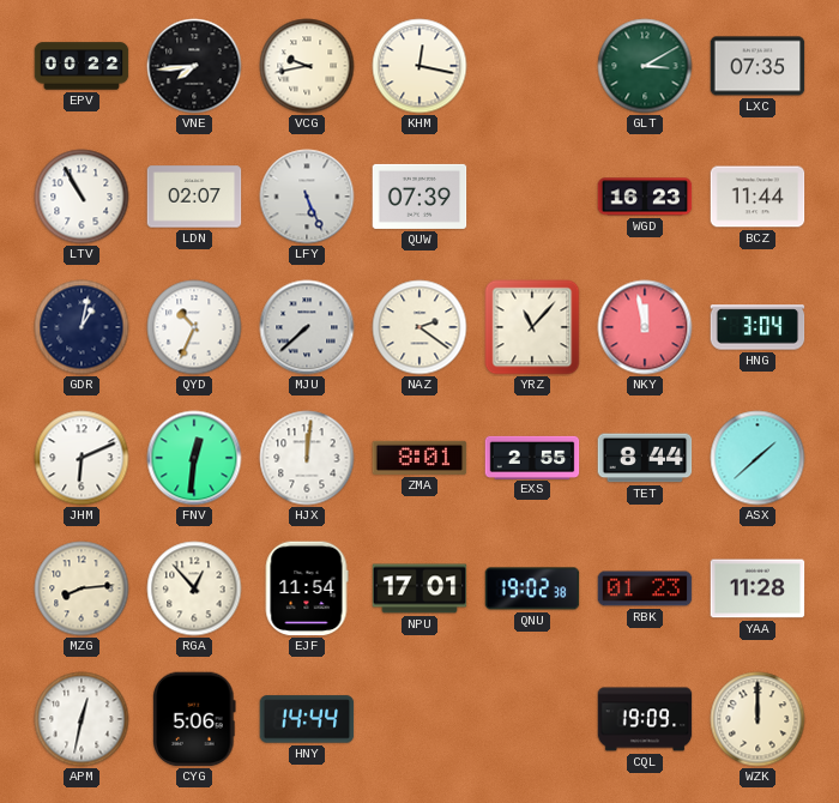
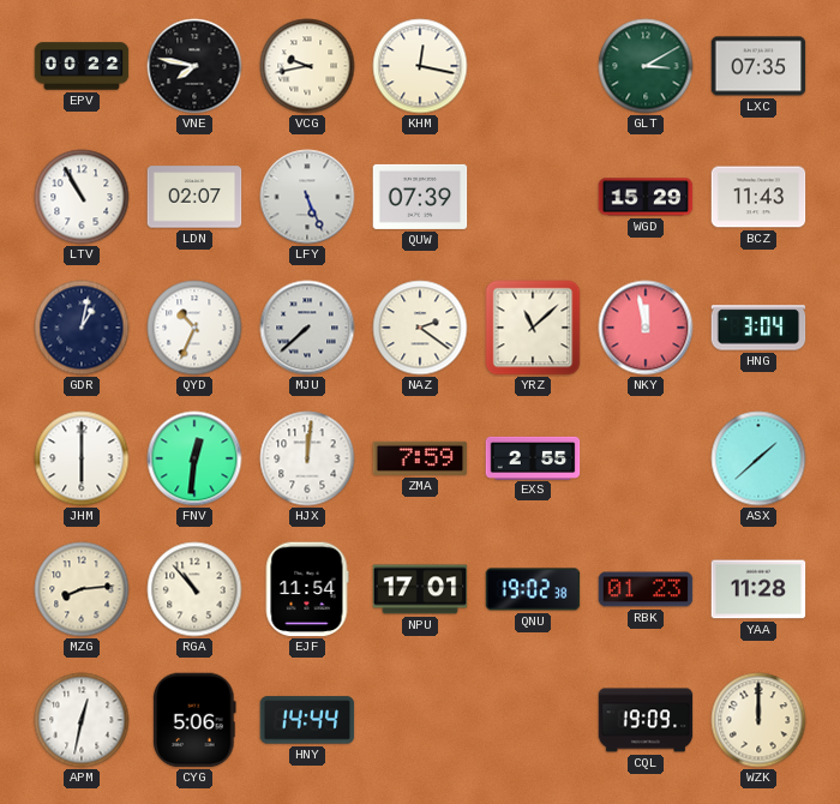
VNE: 7:44 -> 7:47
WGD: 16:23 -> 15:29
BCZ: 11:44 -> 11:43
YRZ: 11:07 -> 11:08
JHM: 6:11 -> 6:00
ZMA: 8:01 -> 7:59
TET: 8:44 -> none
RGA: 12:53 -> 10:53
